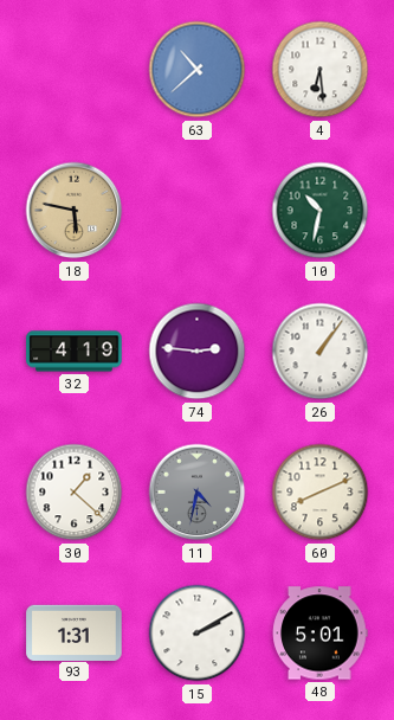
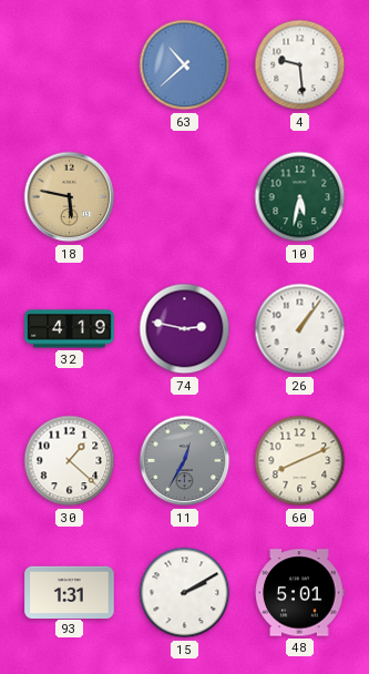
4: 6:29 -> 9:29
10: 10:32 -> 5:32
74: 2:46 -> 2:47
11: 4:32 -> 12:35
